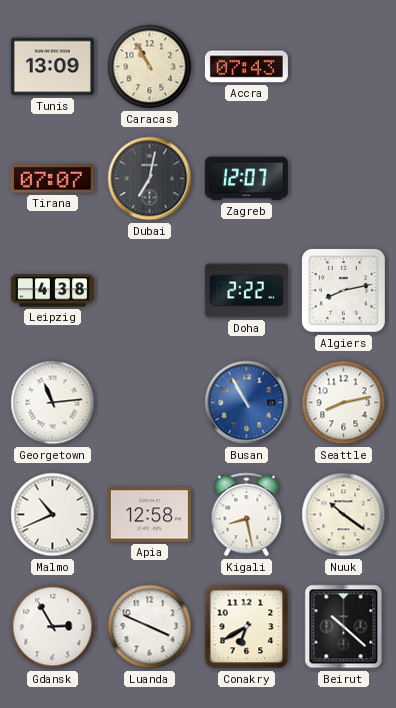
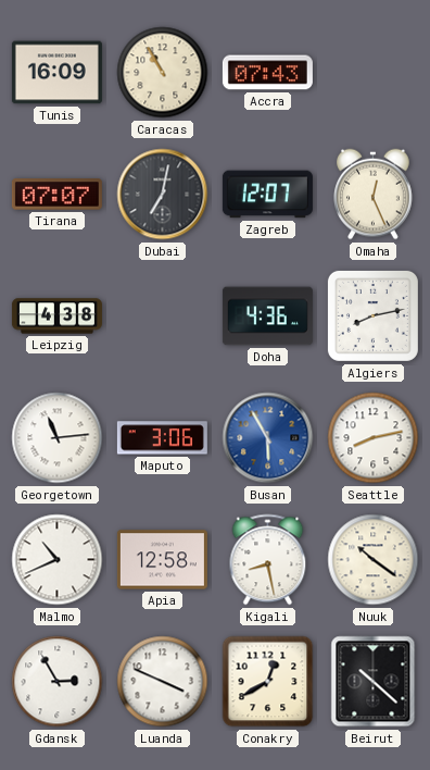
Tunis: 13:09 -> 16:09
Omaha: none -> 12:26
Doha: 2:22 -> 4:36
Maputo: none -> 3:06
Busan: 10:55 -> 5:55
Conakry: 6:40 -> 12:40
